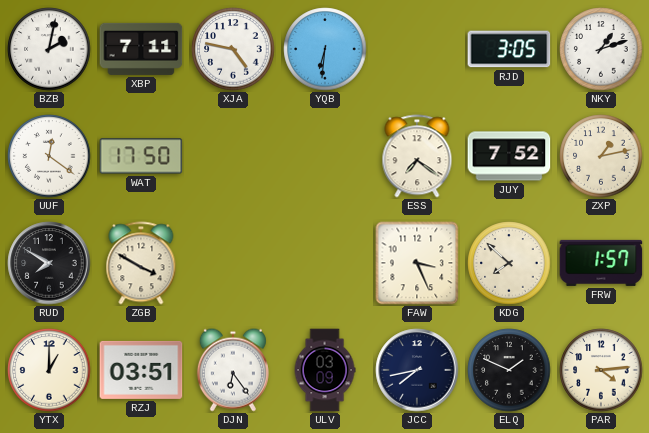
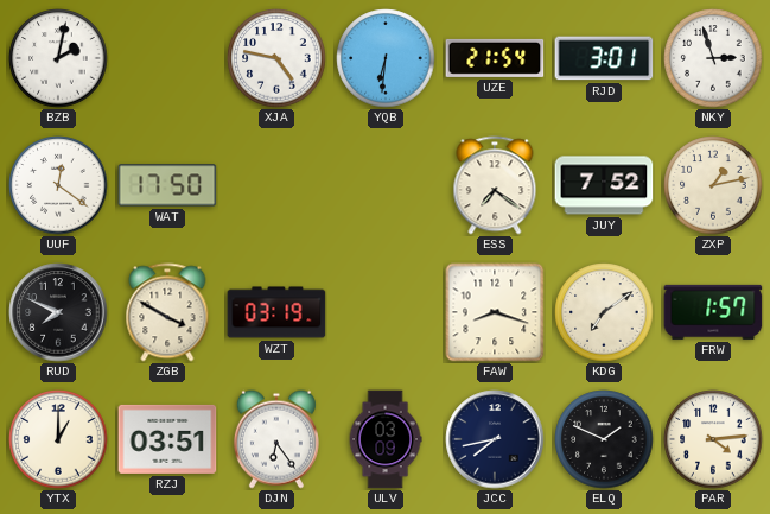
XBP: 7:11 -> none
UZE: none -> 21:54
RJD: 3:05 -> 3:01
NKY: 1:12 -> 2:57
RUD: 7:50 -> 7:49
WZT: none -> 03:19
FAW: 3:26 -> 8:18
KDG: 7:52 -> 7:09
